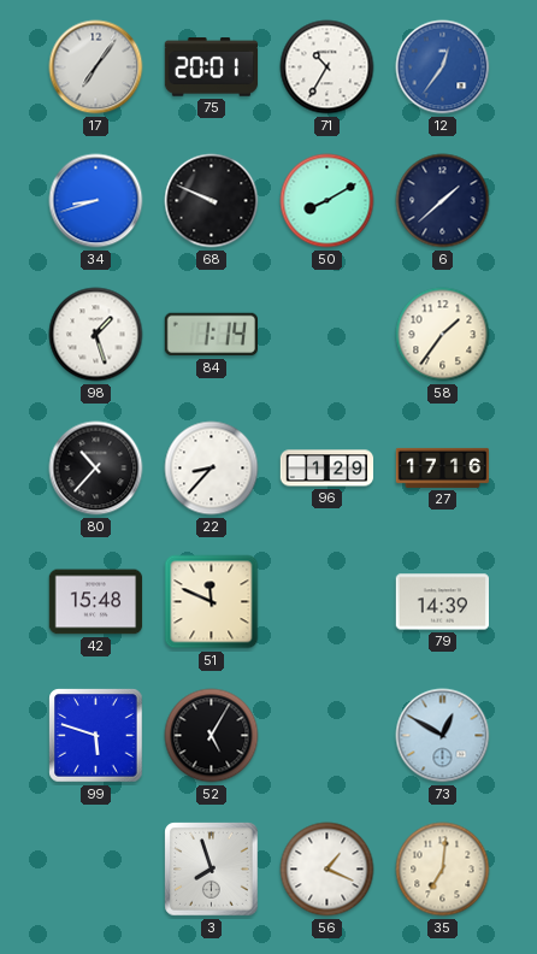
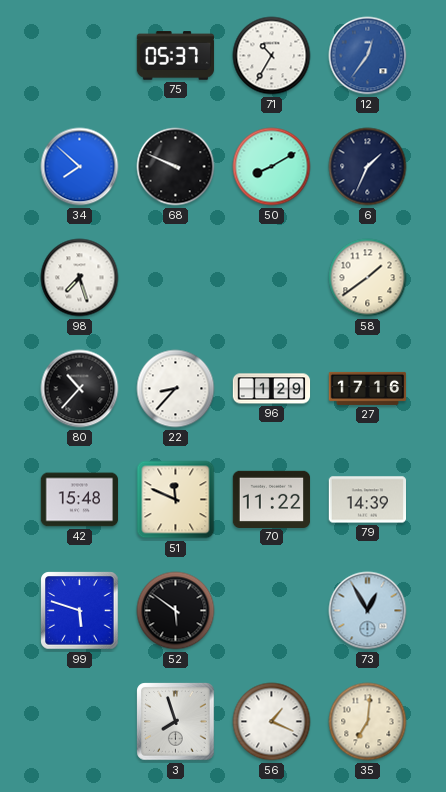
17: 7:06 -> none
75: 20:01 -> 05:37
34: 8:42 -> 7:52
6: 1:38 -> 1:34
98: 1:27 -> 7:27
84: 1:14 -> none
58: 1:36 -> 1:39
70: none -> 11:22
52: 5:05 -> 5:51
73: 12:50 -> 12:55
